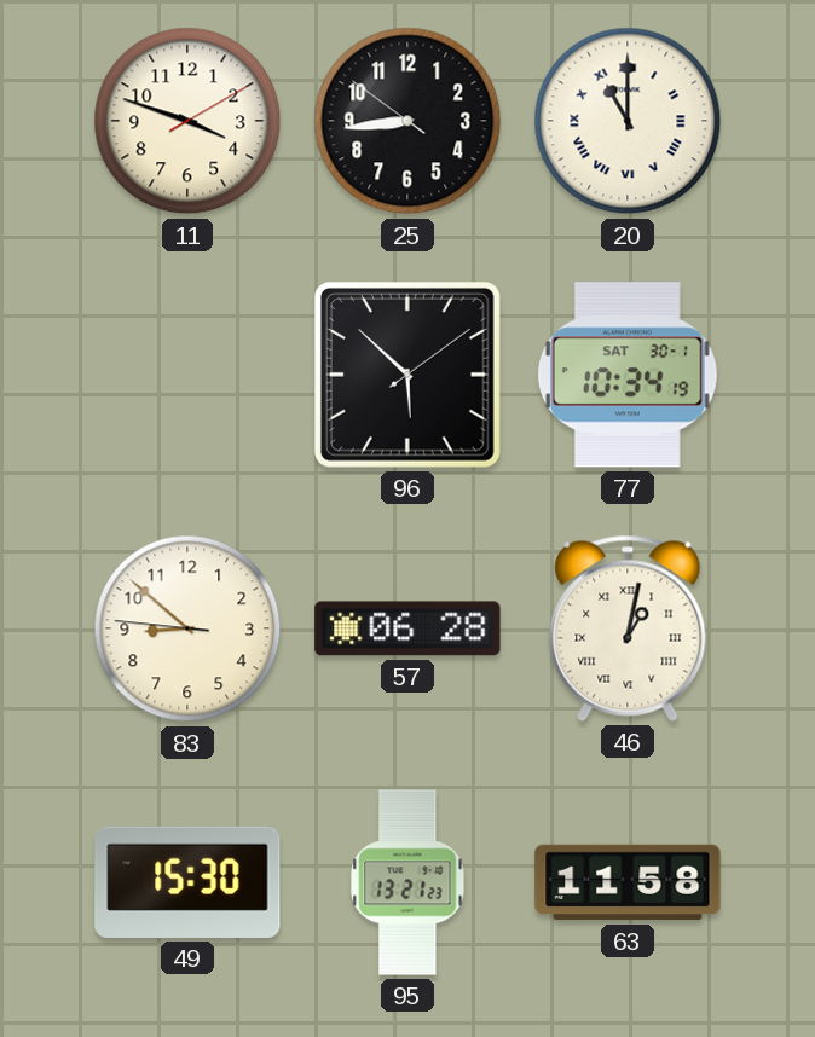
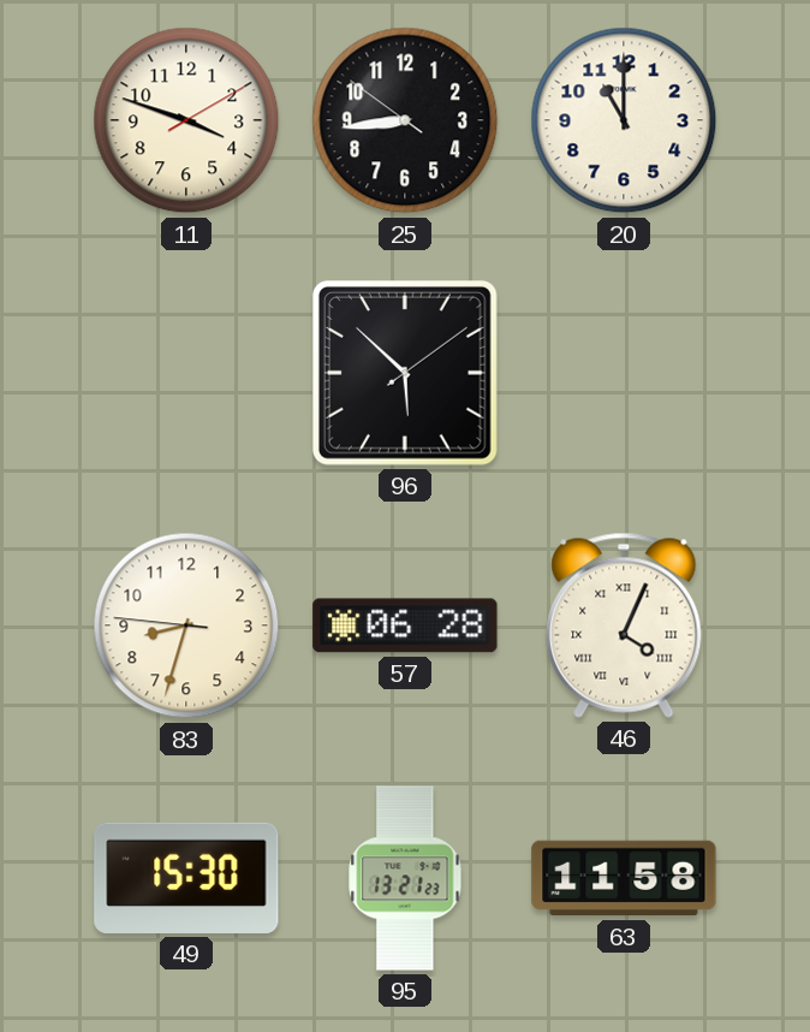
20 numerals: Roman -> Arabic
77: 10:34 -> none
83: 8:51 -> 8:32
46: 1:02 -> 4:04
